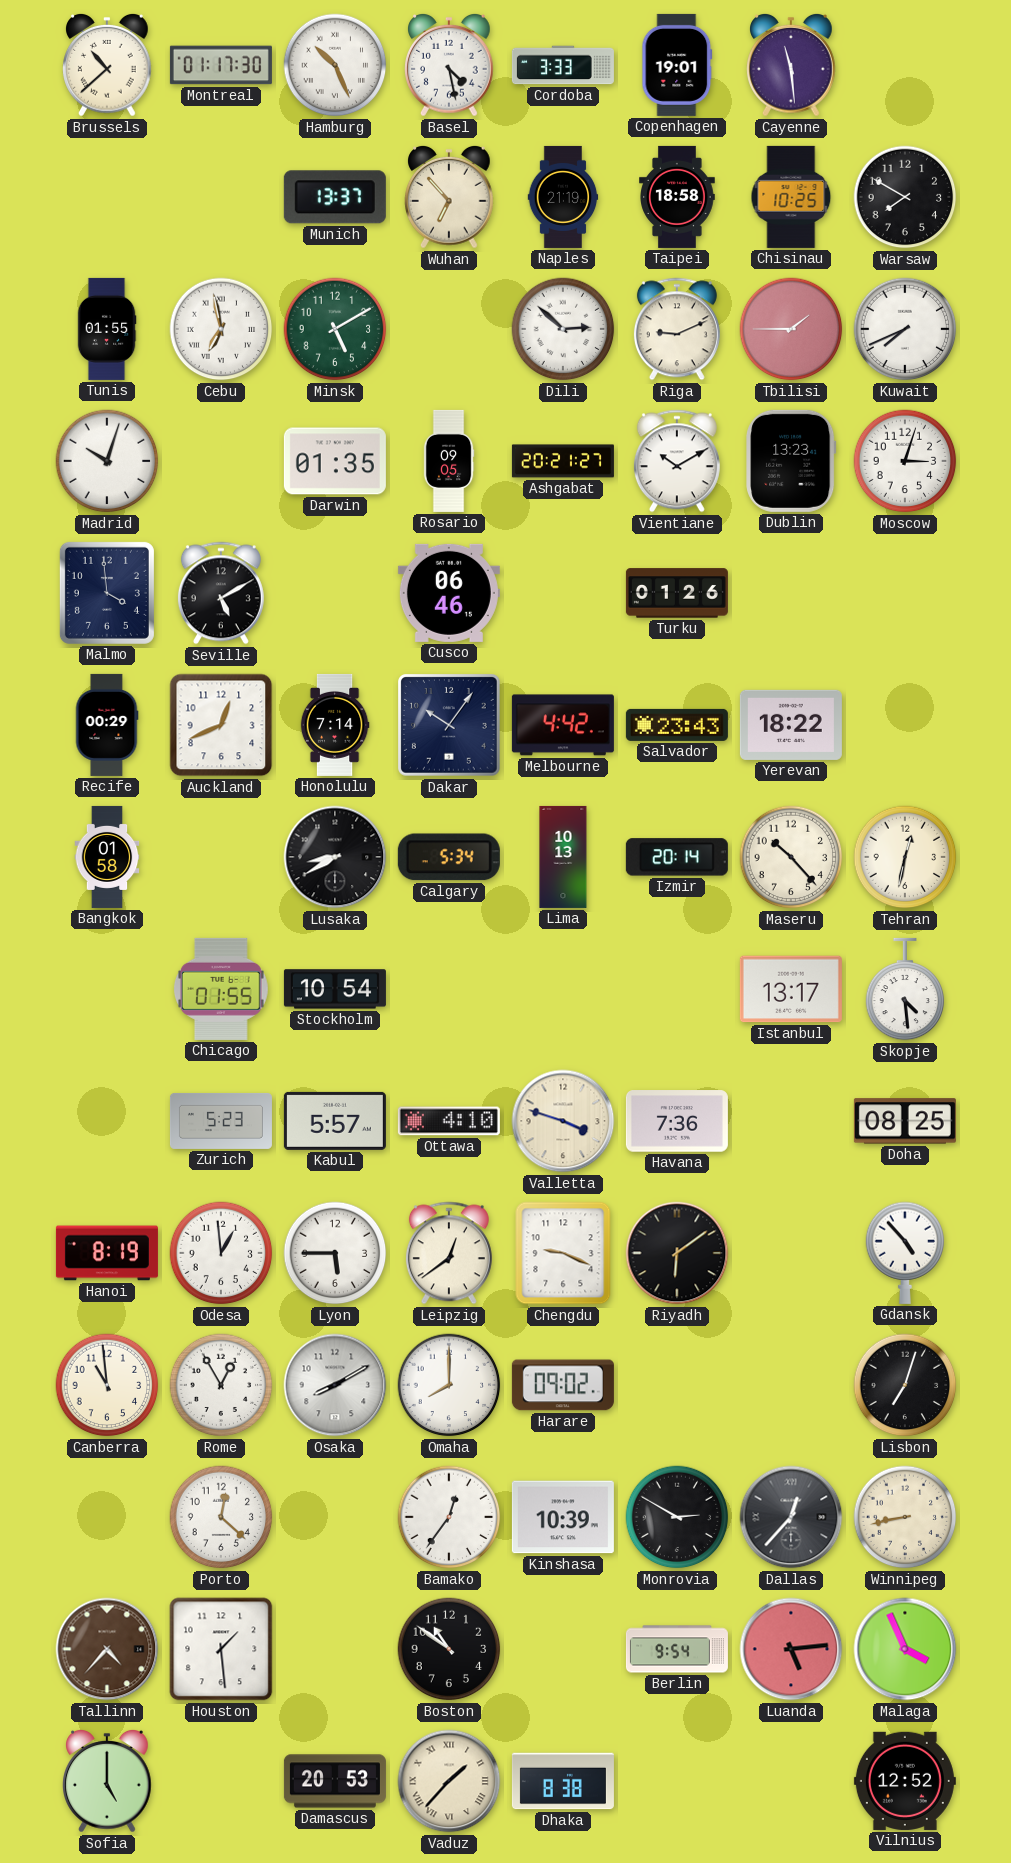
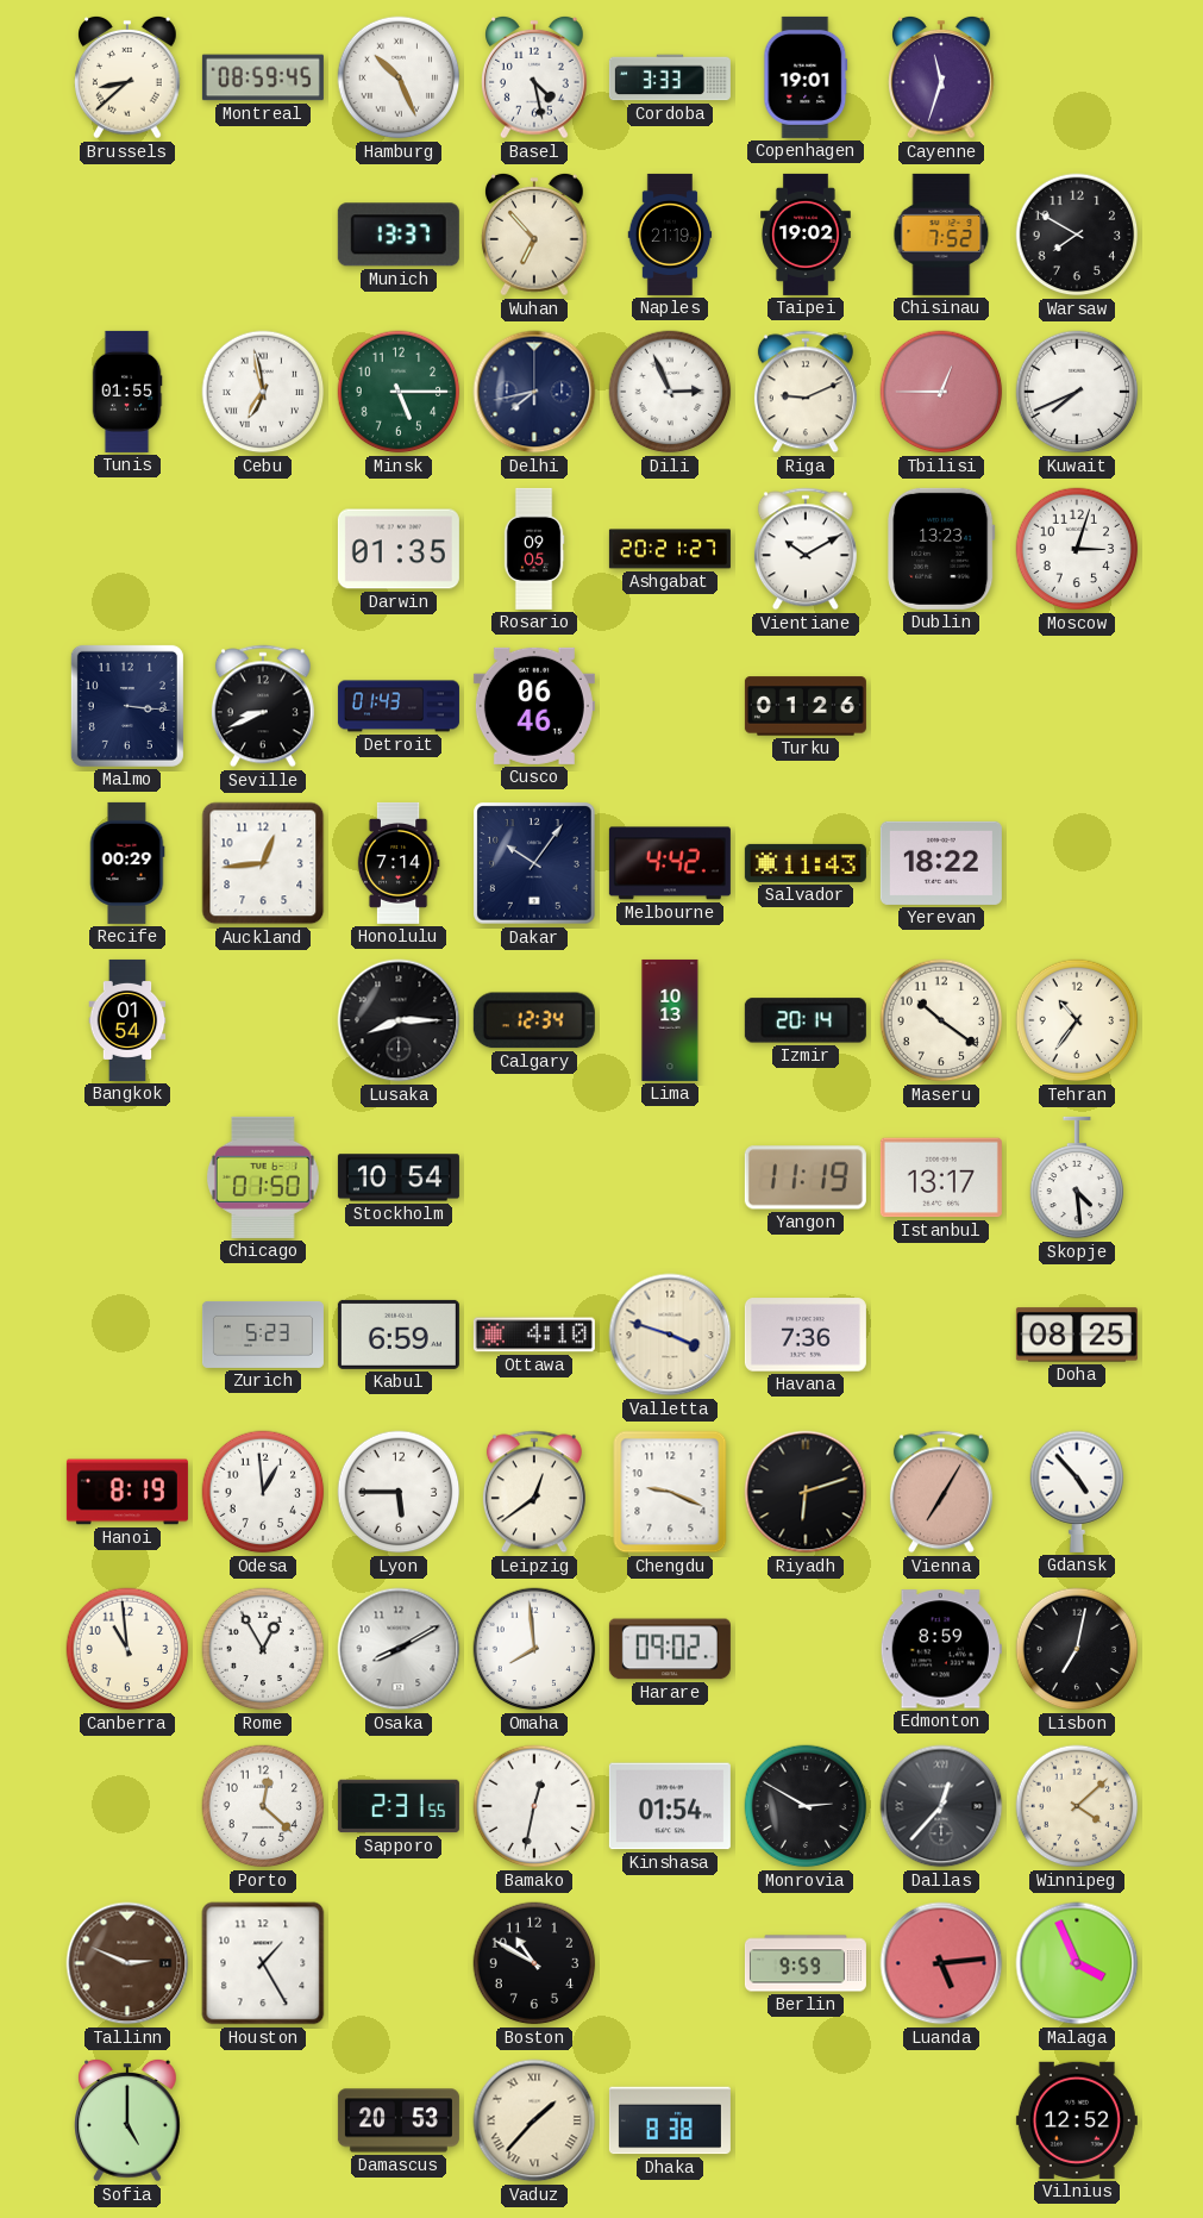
Brussels: 10:38 -> 8:38
Montreal: 01:17 -> 08:59
Cayenne: 11:29 -> 11:33
Taipei: 18:58 -> 19:02
Chisinau: 10:25 -> 7:52
Minsk: 5:10 -> 5:15
Delhi: none -> 7:43
Dili: 2:52 -> 2:56
Tbilisi: 1:45 -> 12:45
Madrid: 10:03 -> none
Malmo: 3:59 -> 3:16
Seville: 5:10 -> 8:41
Detroit: none -> 01:43
Auckland: 12:41 -> 12:44
Salvador: 23:43 -> 11:43
Bangkok: 01:58 -> 01:54
Lusaka: 8:40 -> 8:15
Calgary: 5:34 -> 12:34
Maseru: 10:23 -> 10:21
Tehran: 12:32 -> 10:36
Chicago: 01:55 -> 01:50
Yangon: none -> 11:19
Kabul: 5:57 -> 6:59
Riyadh: 6:09 -> 6:12
Vienna: none -> 7:05
Omaha: 8:00 -> 7:59
Edmonton: none -> 8:59
Lisbon: 7:03 -> 7:02
Sapporo: none -> 2:31
Bamako: 12:36 -> 12:32
Kinshasa: 10:39 -> 01:54
Winnipeg: 8:43 -> 4:08
Tallinn: 4:37 -> 2:49
Houston: 1:29 -> 1:25
Boston: 10:51 -> 10:50
Berlin: 9:54 -> 9:59
